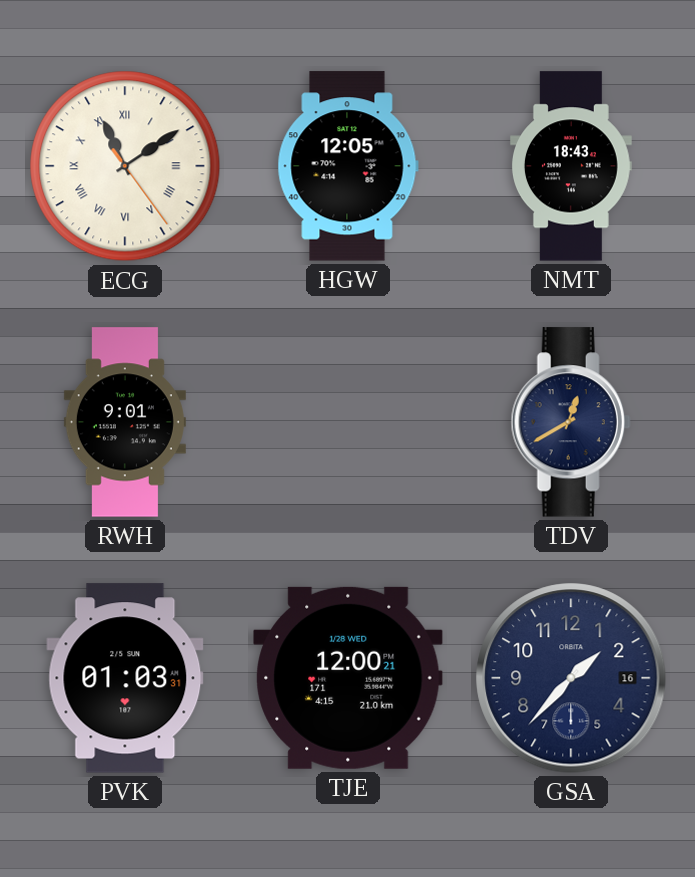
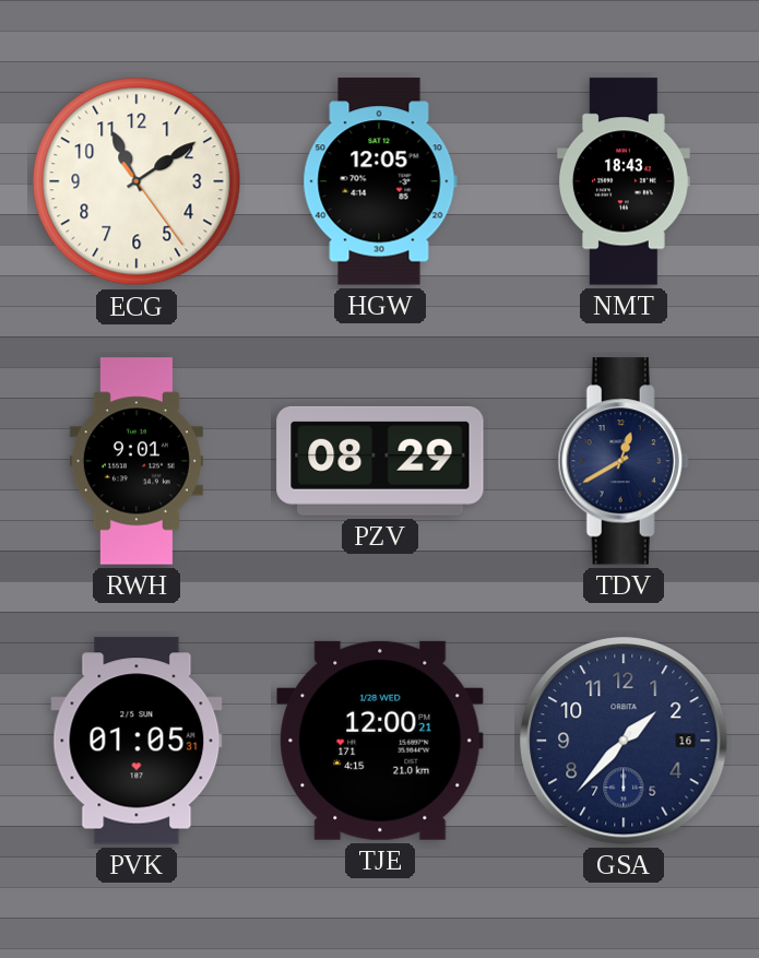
ECG numerals: Roman -> Arabic
PZV: none -> 08:29
PVK: 01:03 -> 01:05
